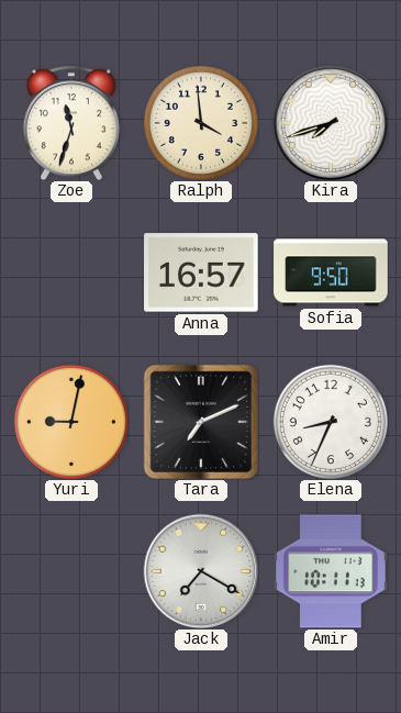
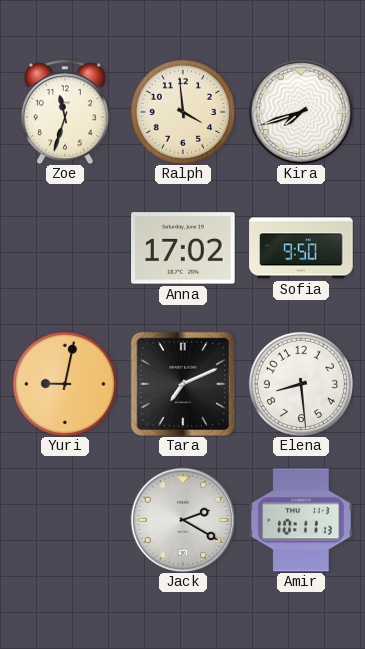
Anna: 16:57 -> 17:02
Elena: 8:34 -> 8:29
Jack: 7:20 -> 2:20
